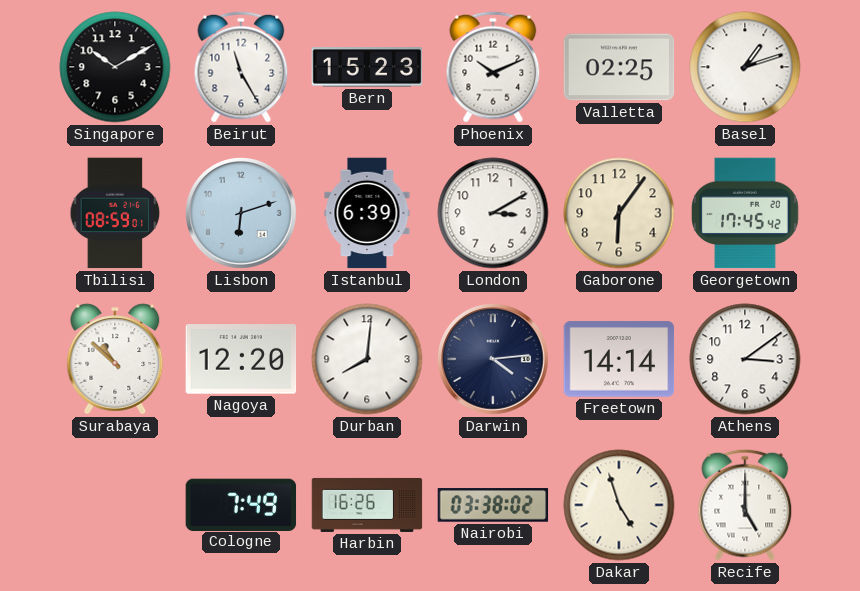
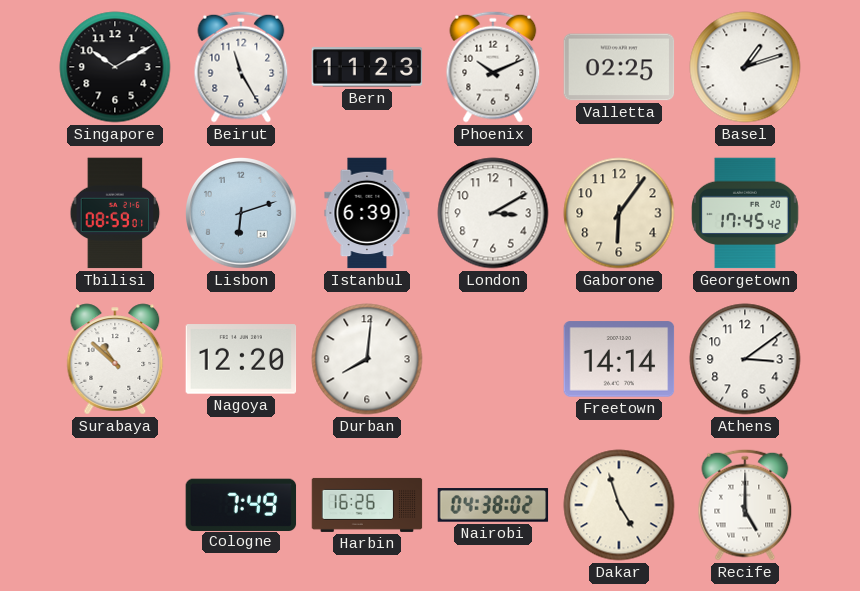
Bern: 15:23 -> 11:23
Darwin: 4:14 -> none
Nairobi: 03:38 -> 04:38
